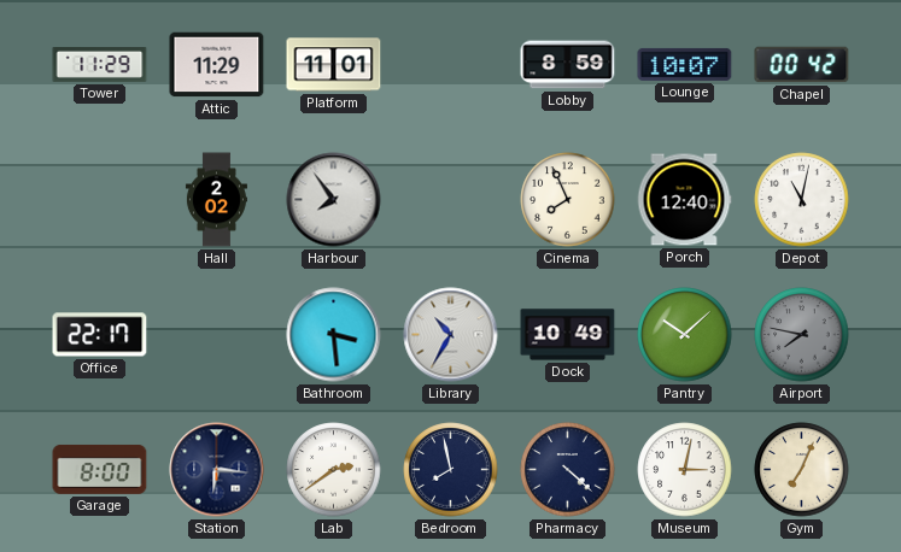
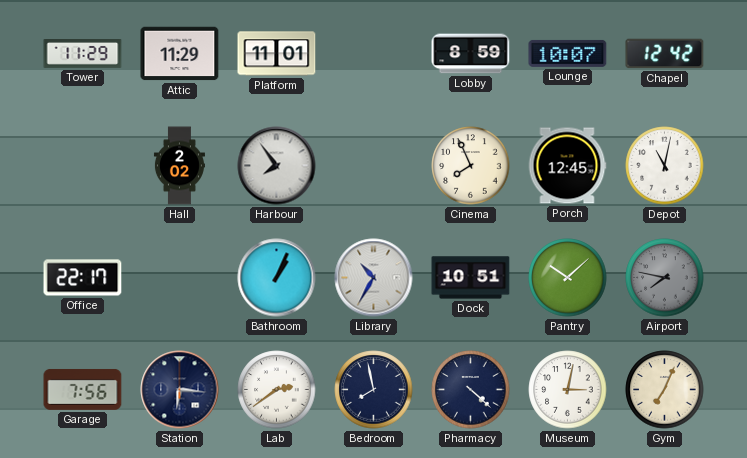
Chapel: 00:42 -> 12:42
Porch: 12:40 -> 12:45
Bathroom: 3:29 -> 1:04
Dock: 10:49 -> 10:51
Garage: 8:00 -> 7:56
